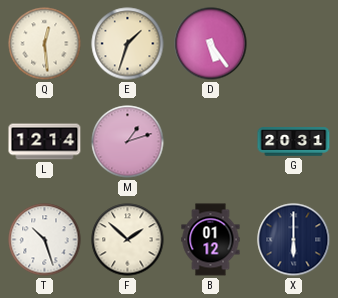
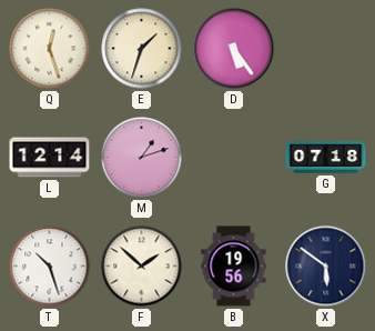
Q: 12:29 -> 12:27
G: 20:31 -> 07:18
B: 01:12 -> 19:56
X: 6:00 -> 5:51
